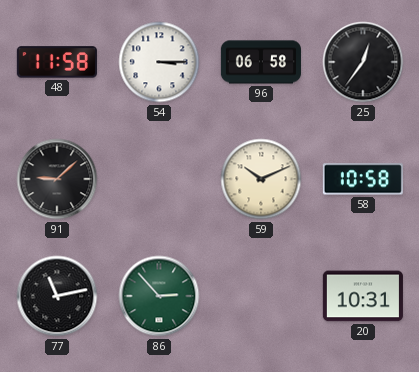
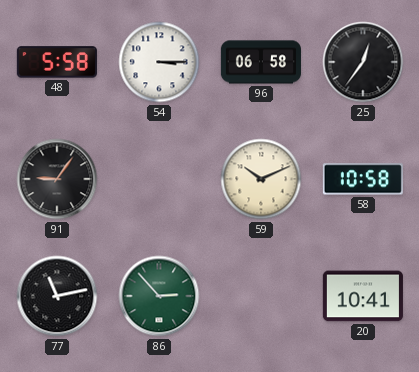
48: 11:58 -> 5:58
91: 9:08 -> 9:06
20: 10:31 -> 10:41
